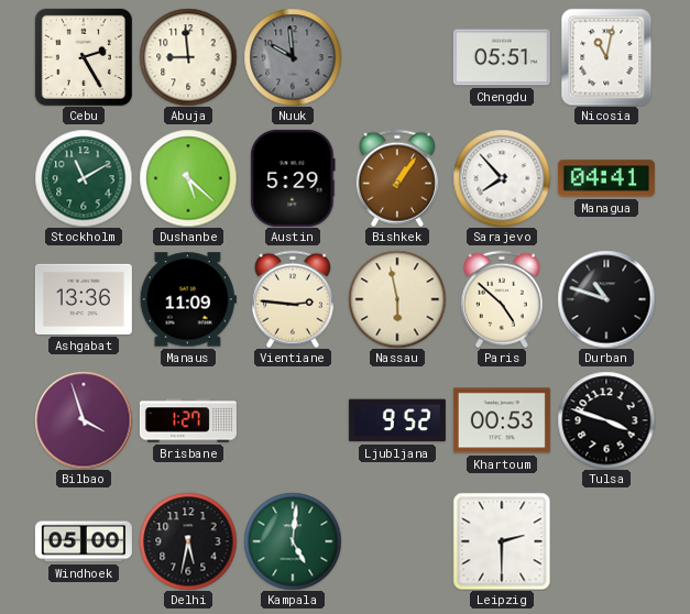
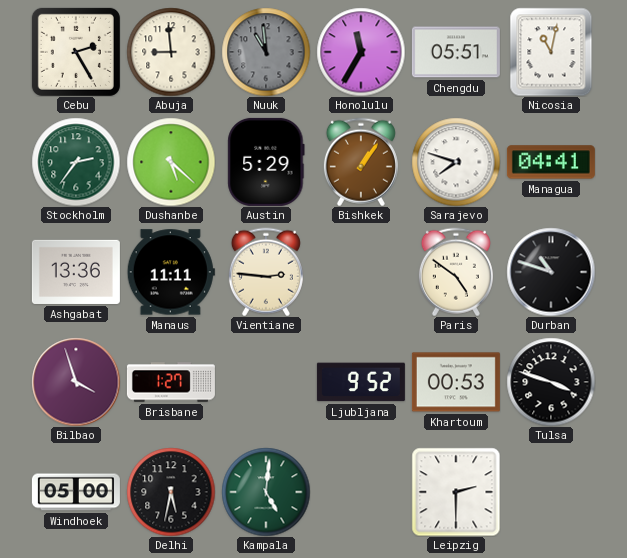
Nuuk: 9:59 -> 10:59
Honolulu: none -> 11:35
Stockholm: 11:10 -> 2:36
Sarajevo: 7:53 -> 7:48
Manaus: 11:09 -> 11:11
Nassau: 5:58 -> none
Paris: 4:52 -> 4:51
